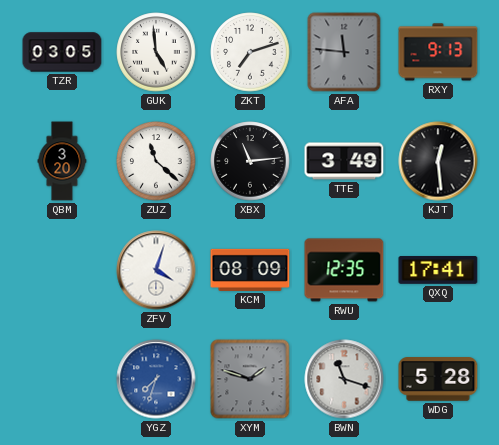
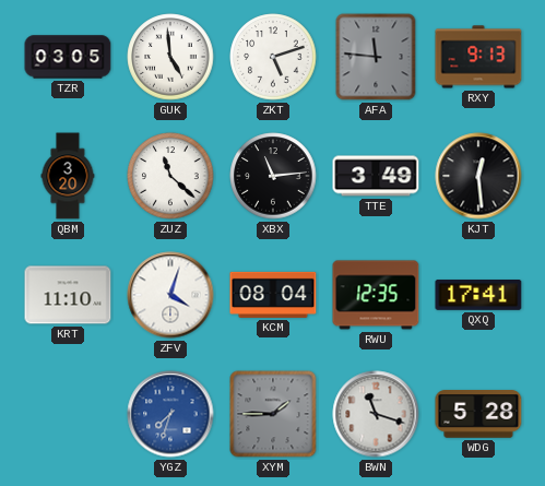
ZKT: 7:12 -> 5:12
KRT: none -> 11:10
KCM: 08:09 -> 08:04
XYM: 1:48 -> 1:45
